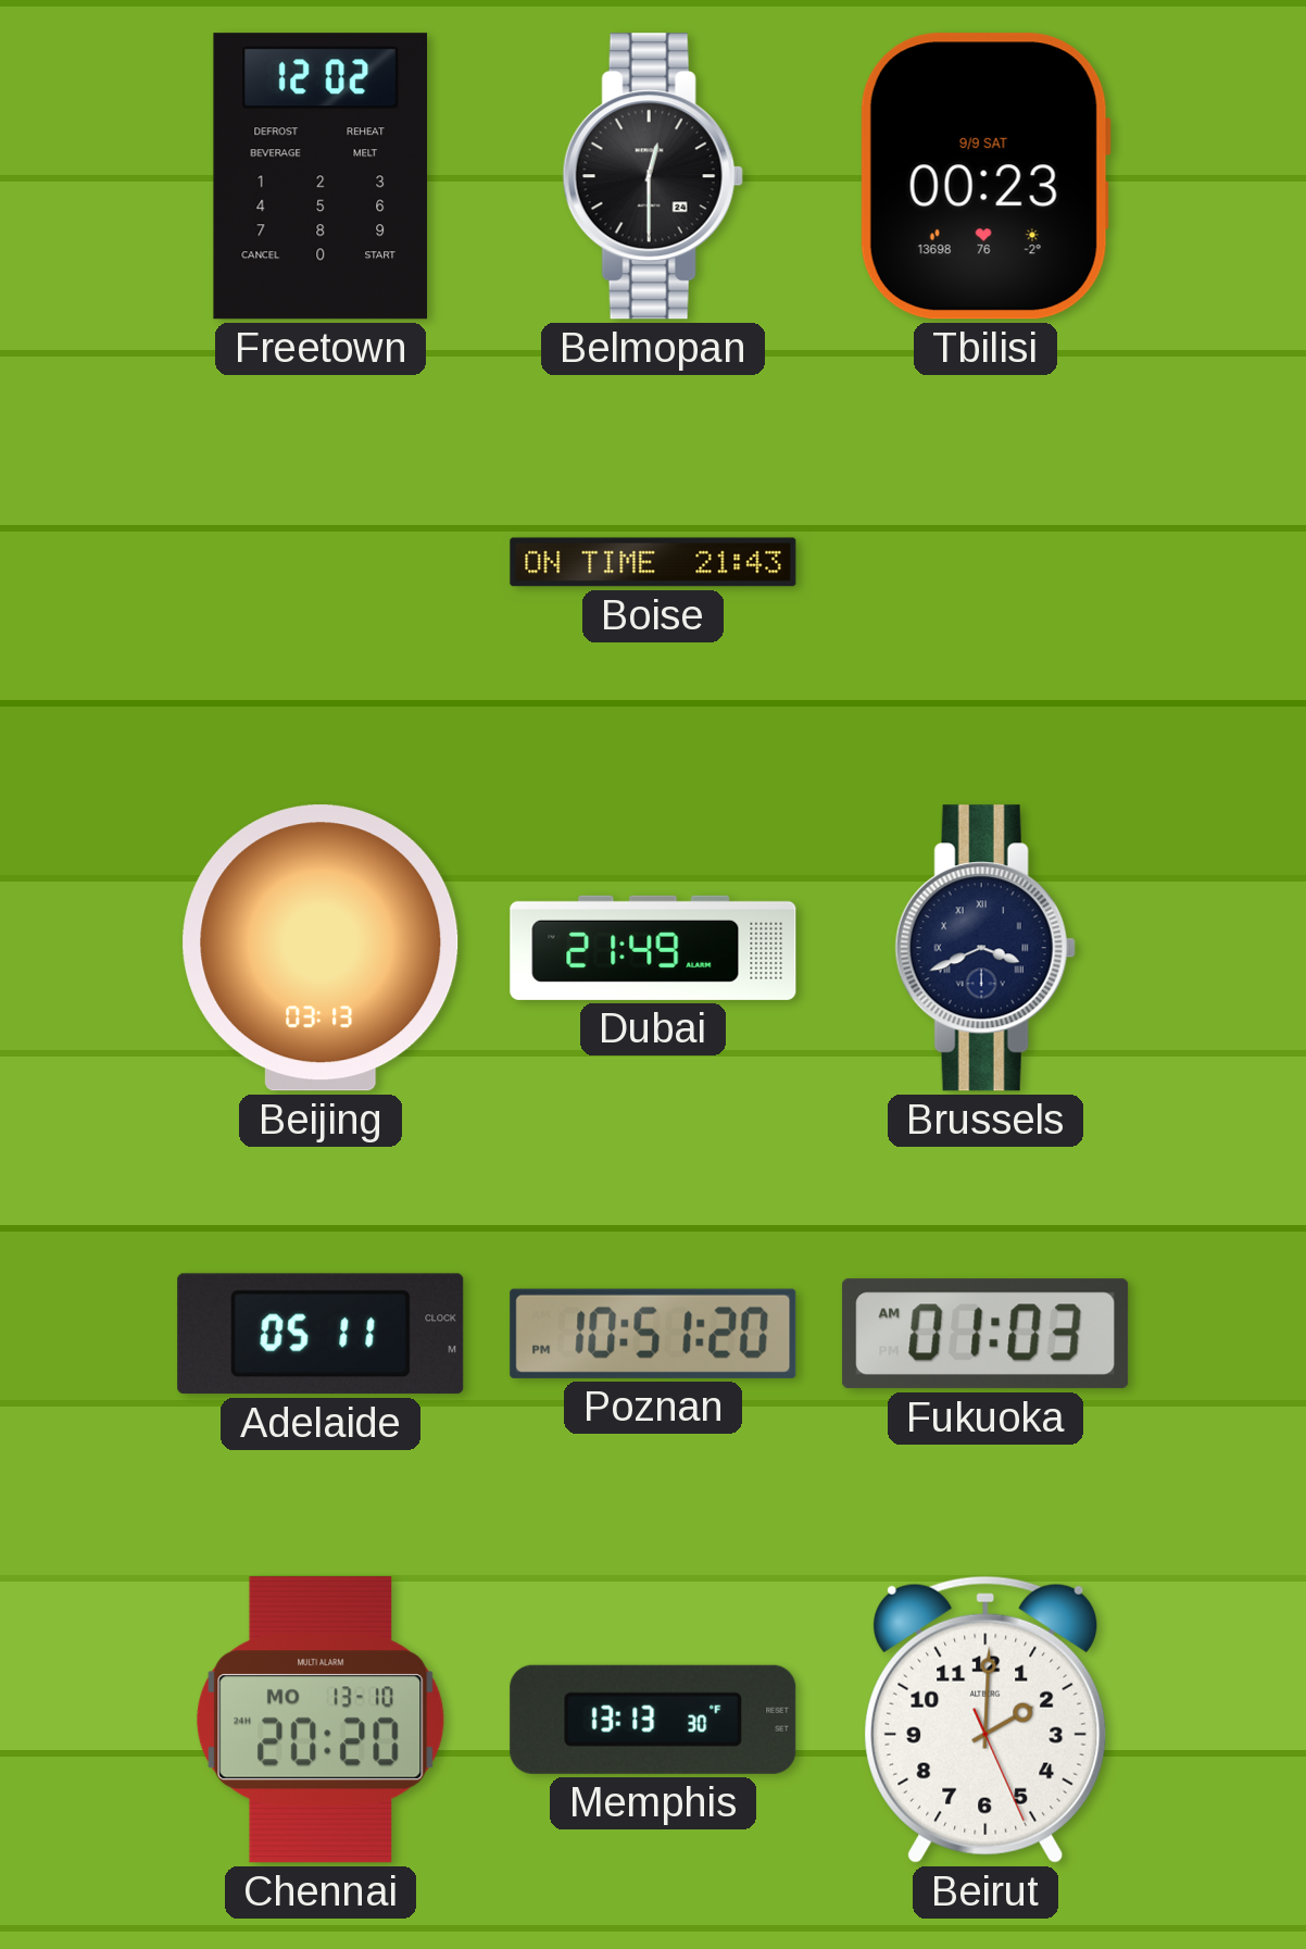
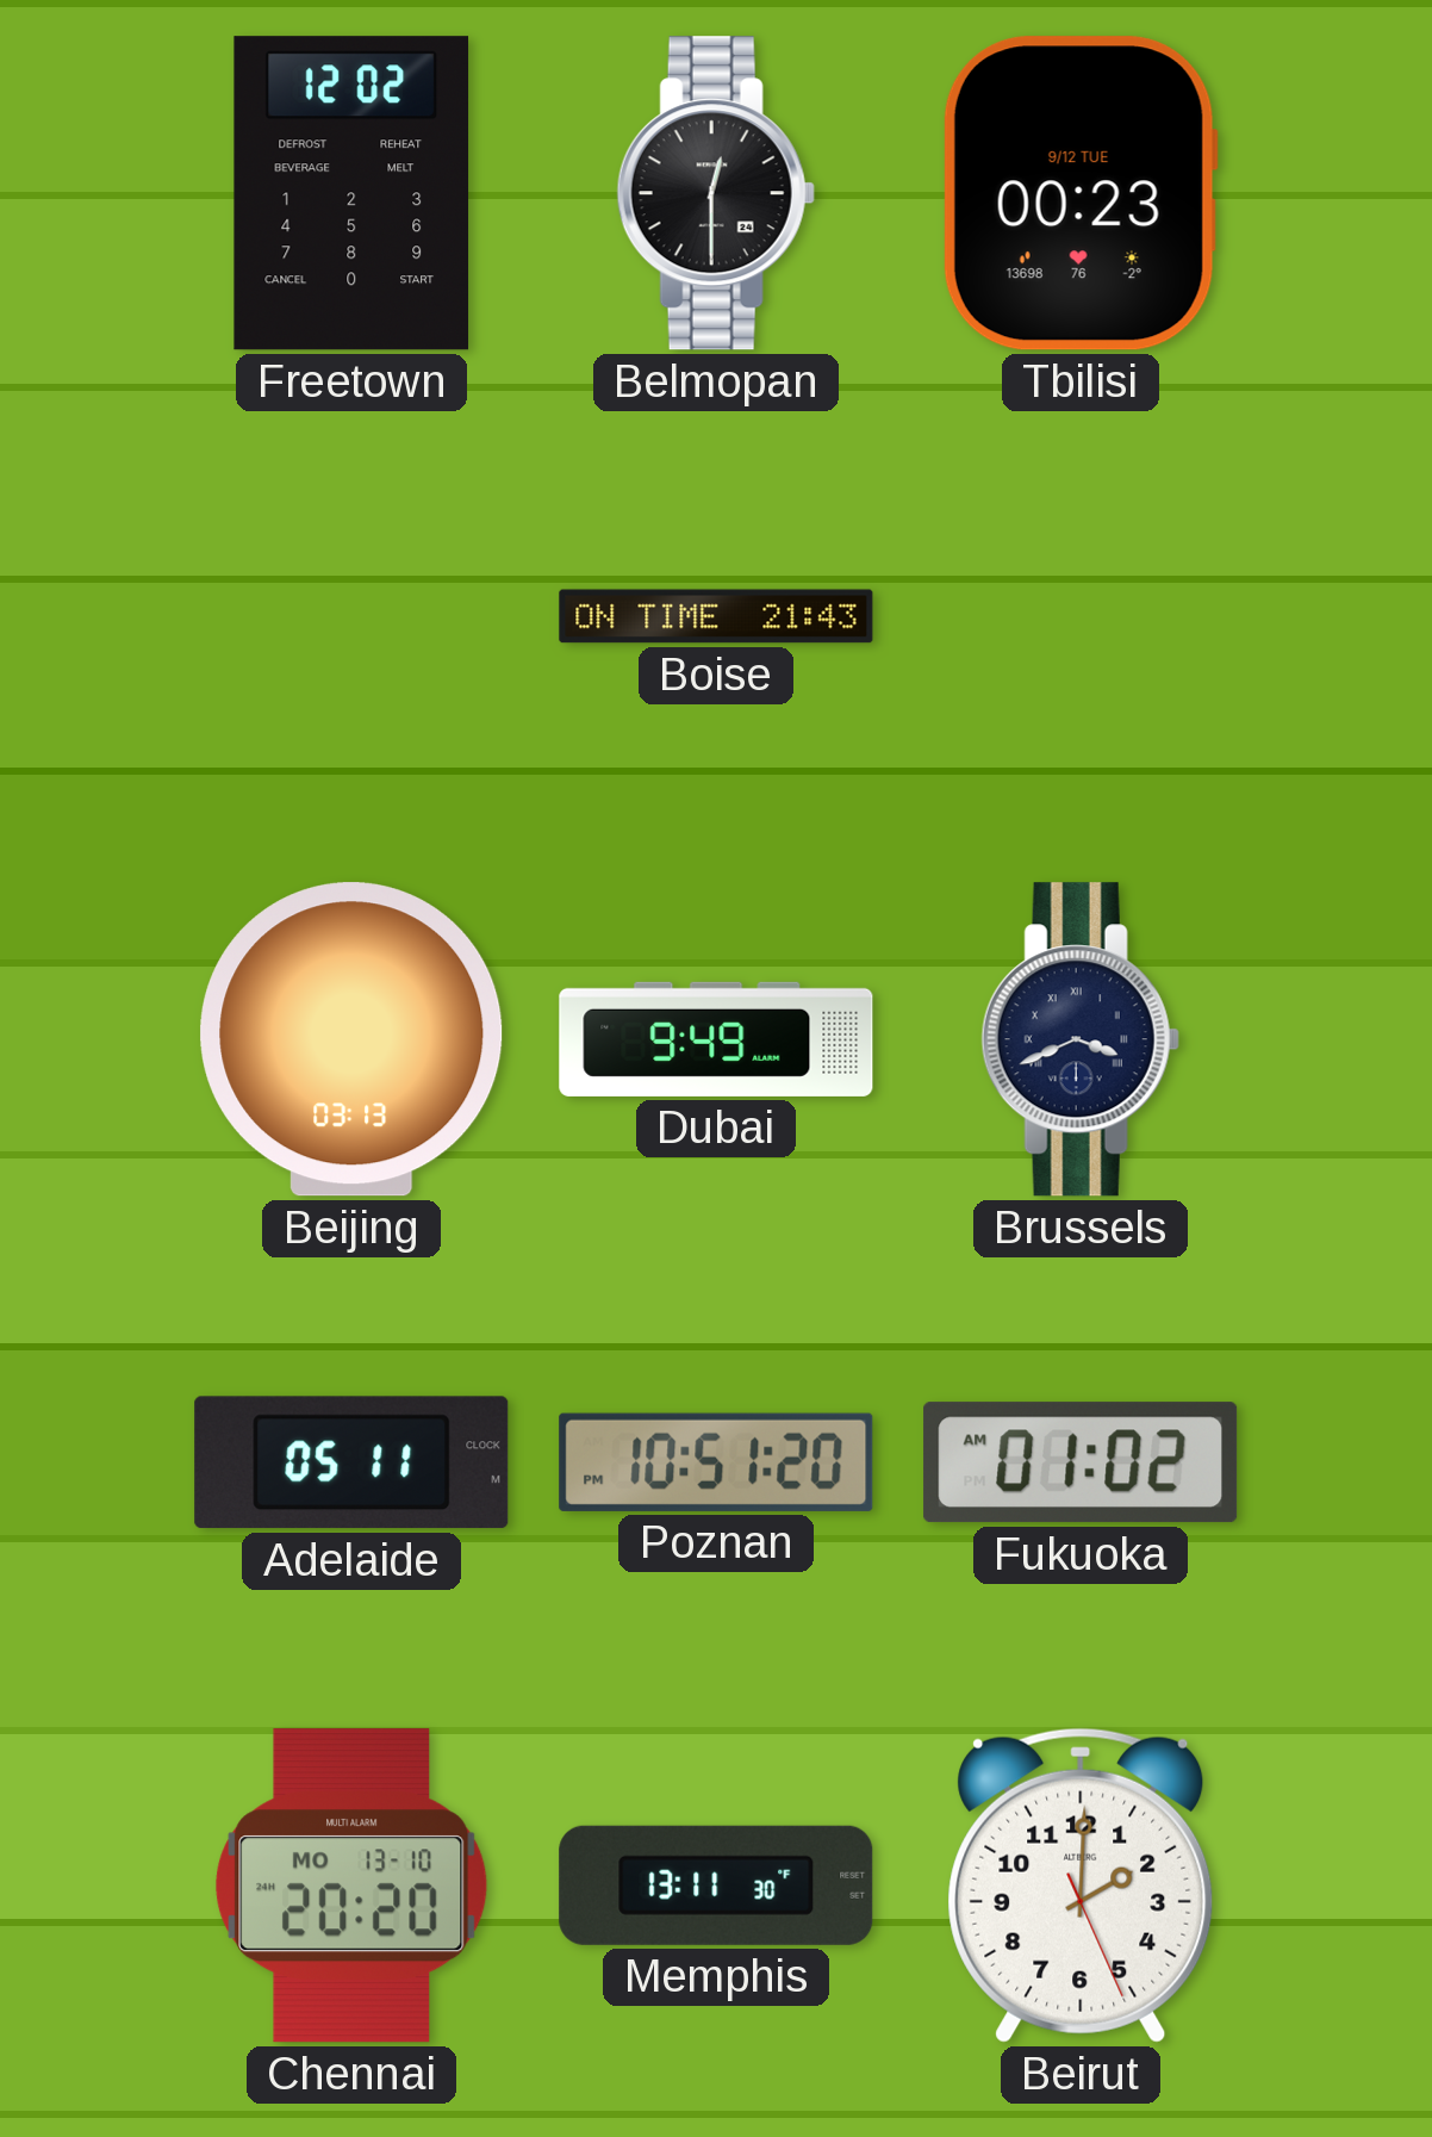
Tbilisi date: 9/9 SAT -> 9/12 TUE
Dubai: 21:49 -> 9:49
Fukuoka: 01:03 -> 01:02
Memphis: 13:13 -> 13:11
